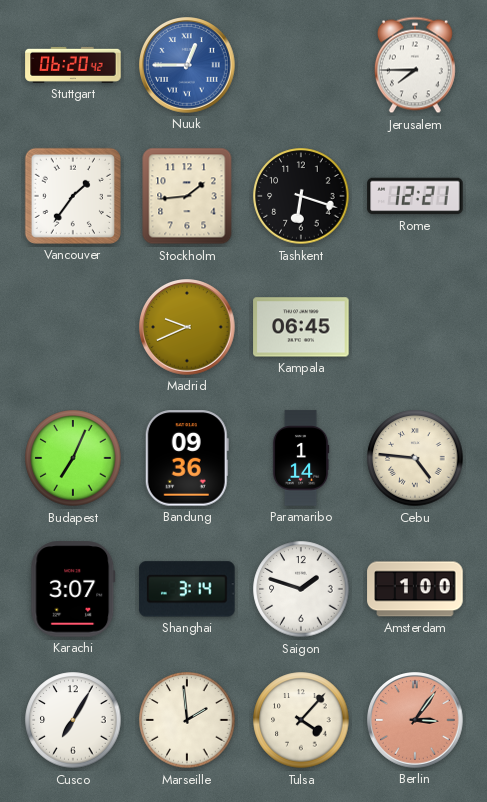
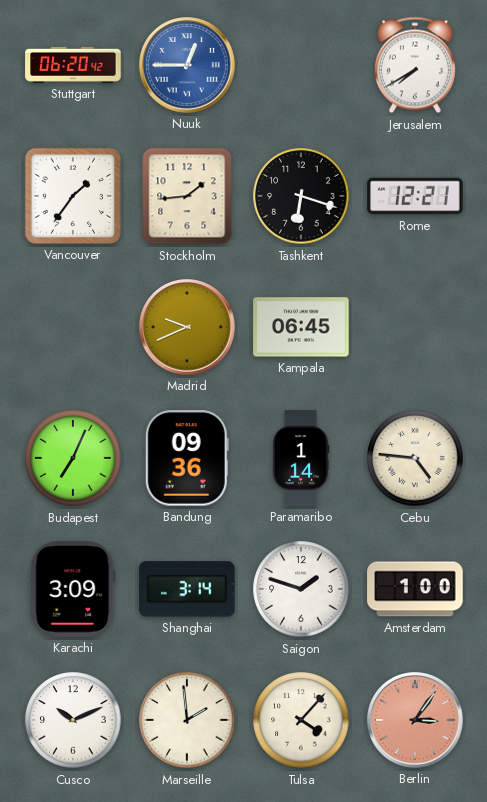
Jerusalem: 7:45 -> 7:40
Karachi: 3:07 -> 3:09
Cusco: 7:05 -> 10:11
